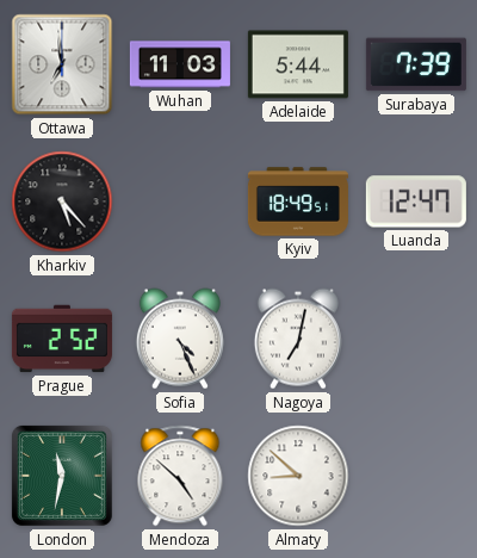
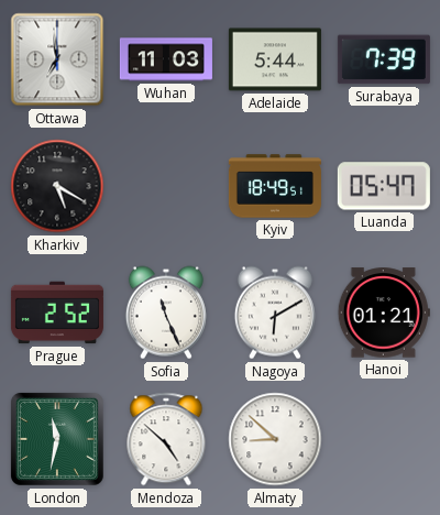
Kharkiv: 5:23 -> 5:20
Luanda: 12:47 -> 05:47
Sofia: 4:26 -> 11:26
Nagoya: 7:02 -> 6:10
Hanoi: none -> 01:21
